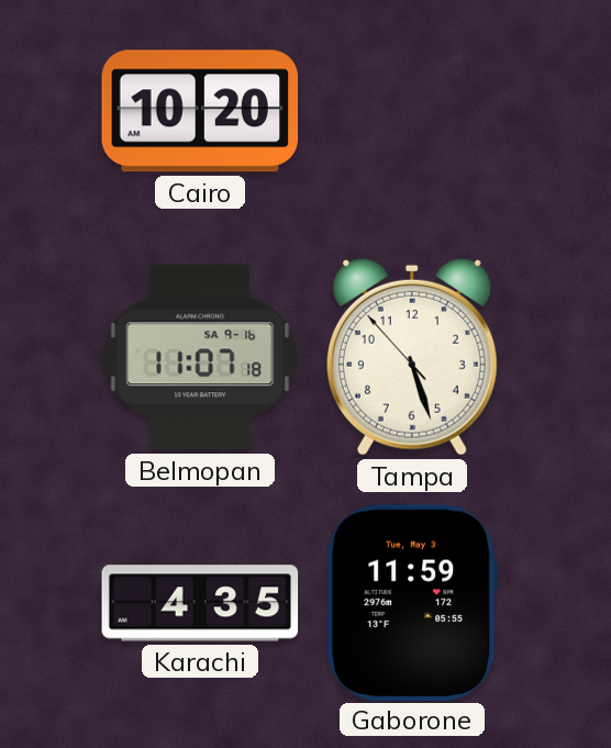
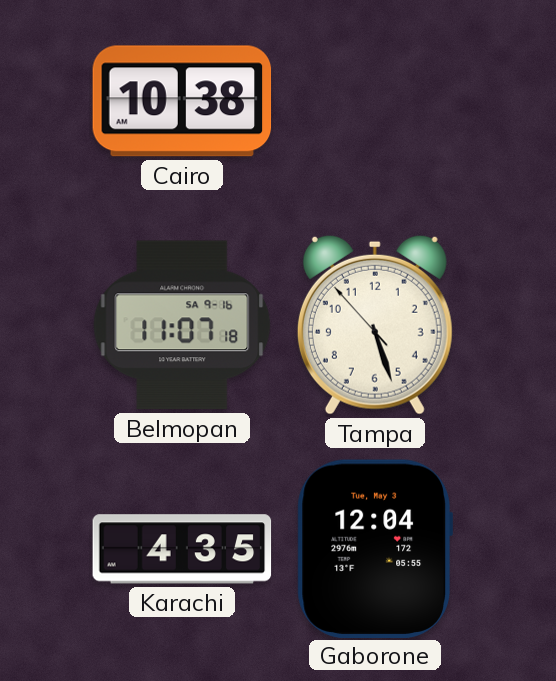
Cairo: 10:20 -> 10:38
Gaborone: 11:59 -> 12:04
